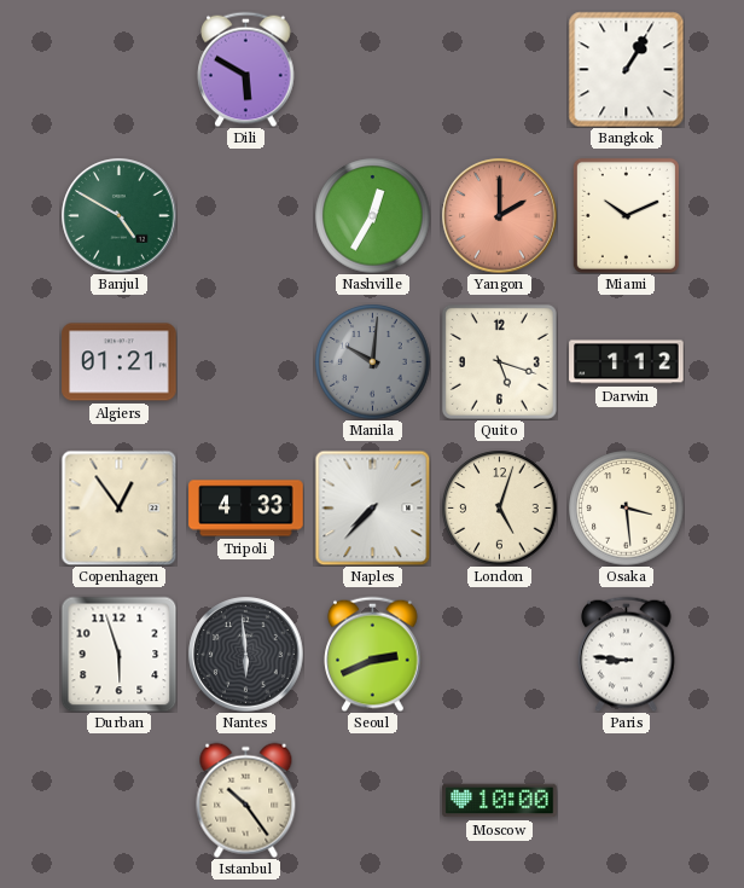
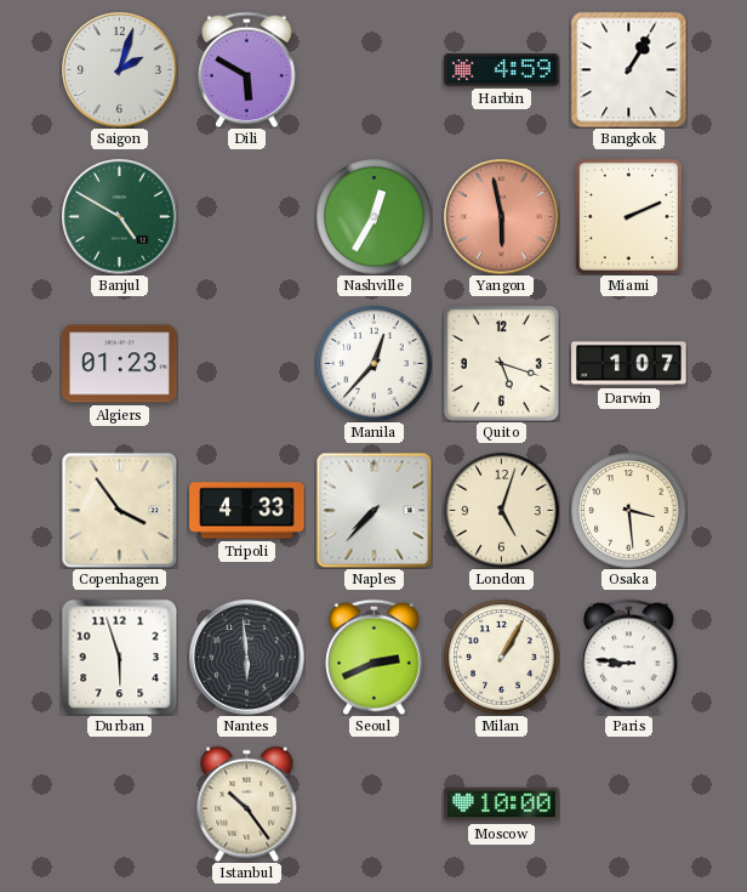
Saigon: none -> 2:03
Harbin: none -> 4:59
Yangon: 2:00 -> 5:58
Miami: 10:11 -> 2:11
Algiers: 01:21 -> 01:23
Manila: 10:01 -> 12:37
Manila dial: grey -> white
Darwin: 1:12 -> 1:07
Copenhagen: 12:54 -> 3:54
Milan: none -> 1:05
